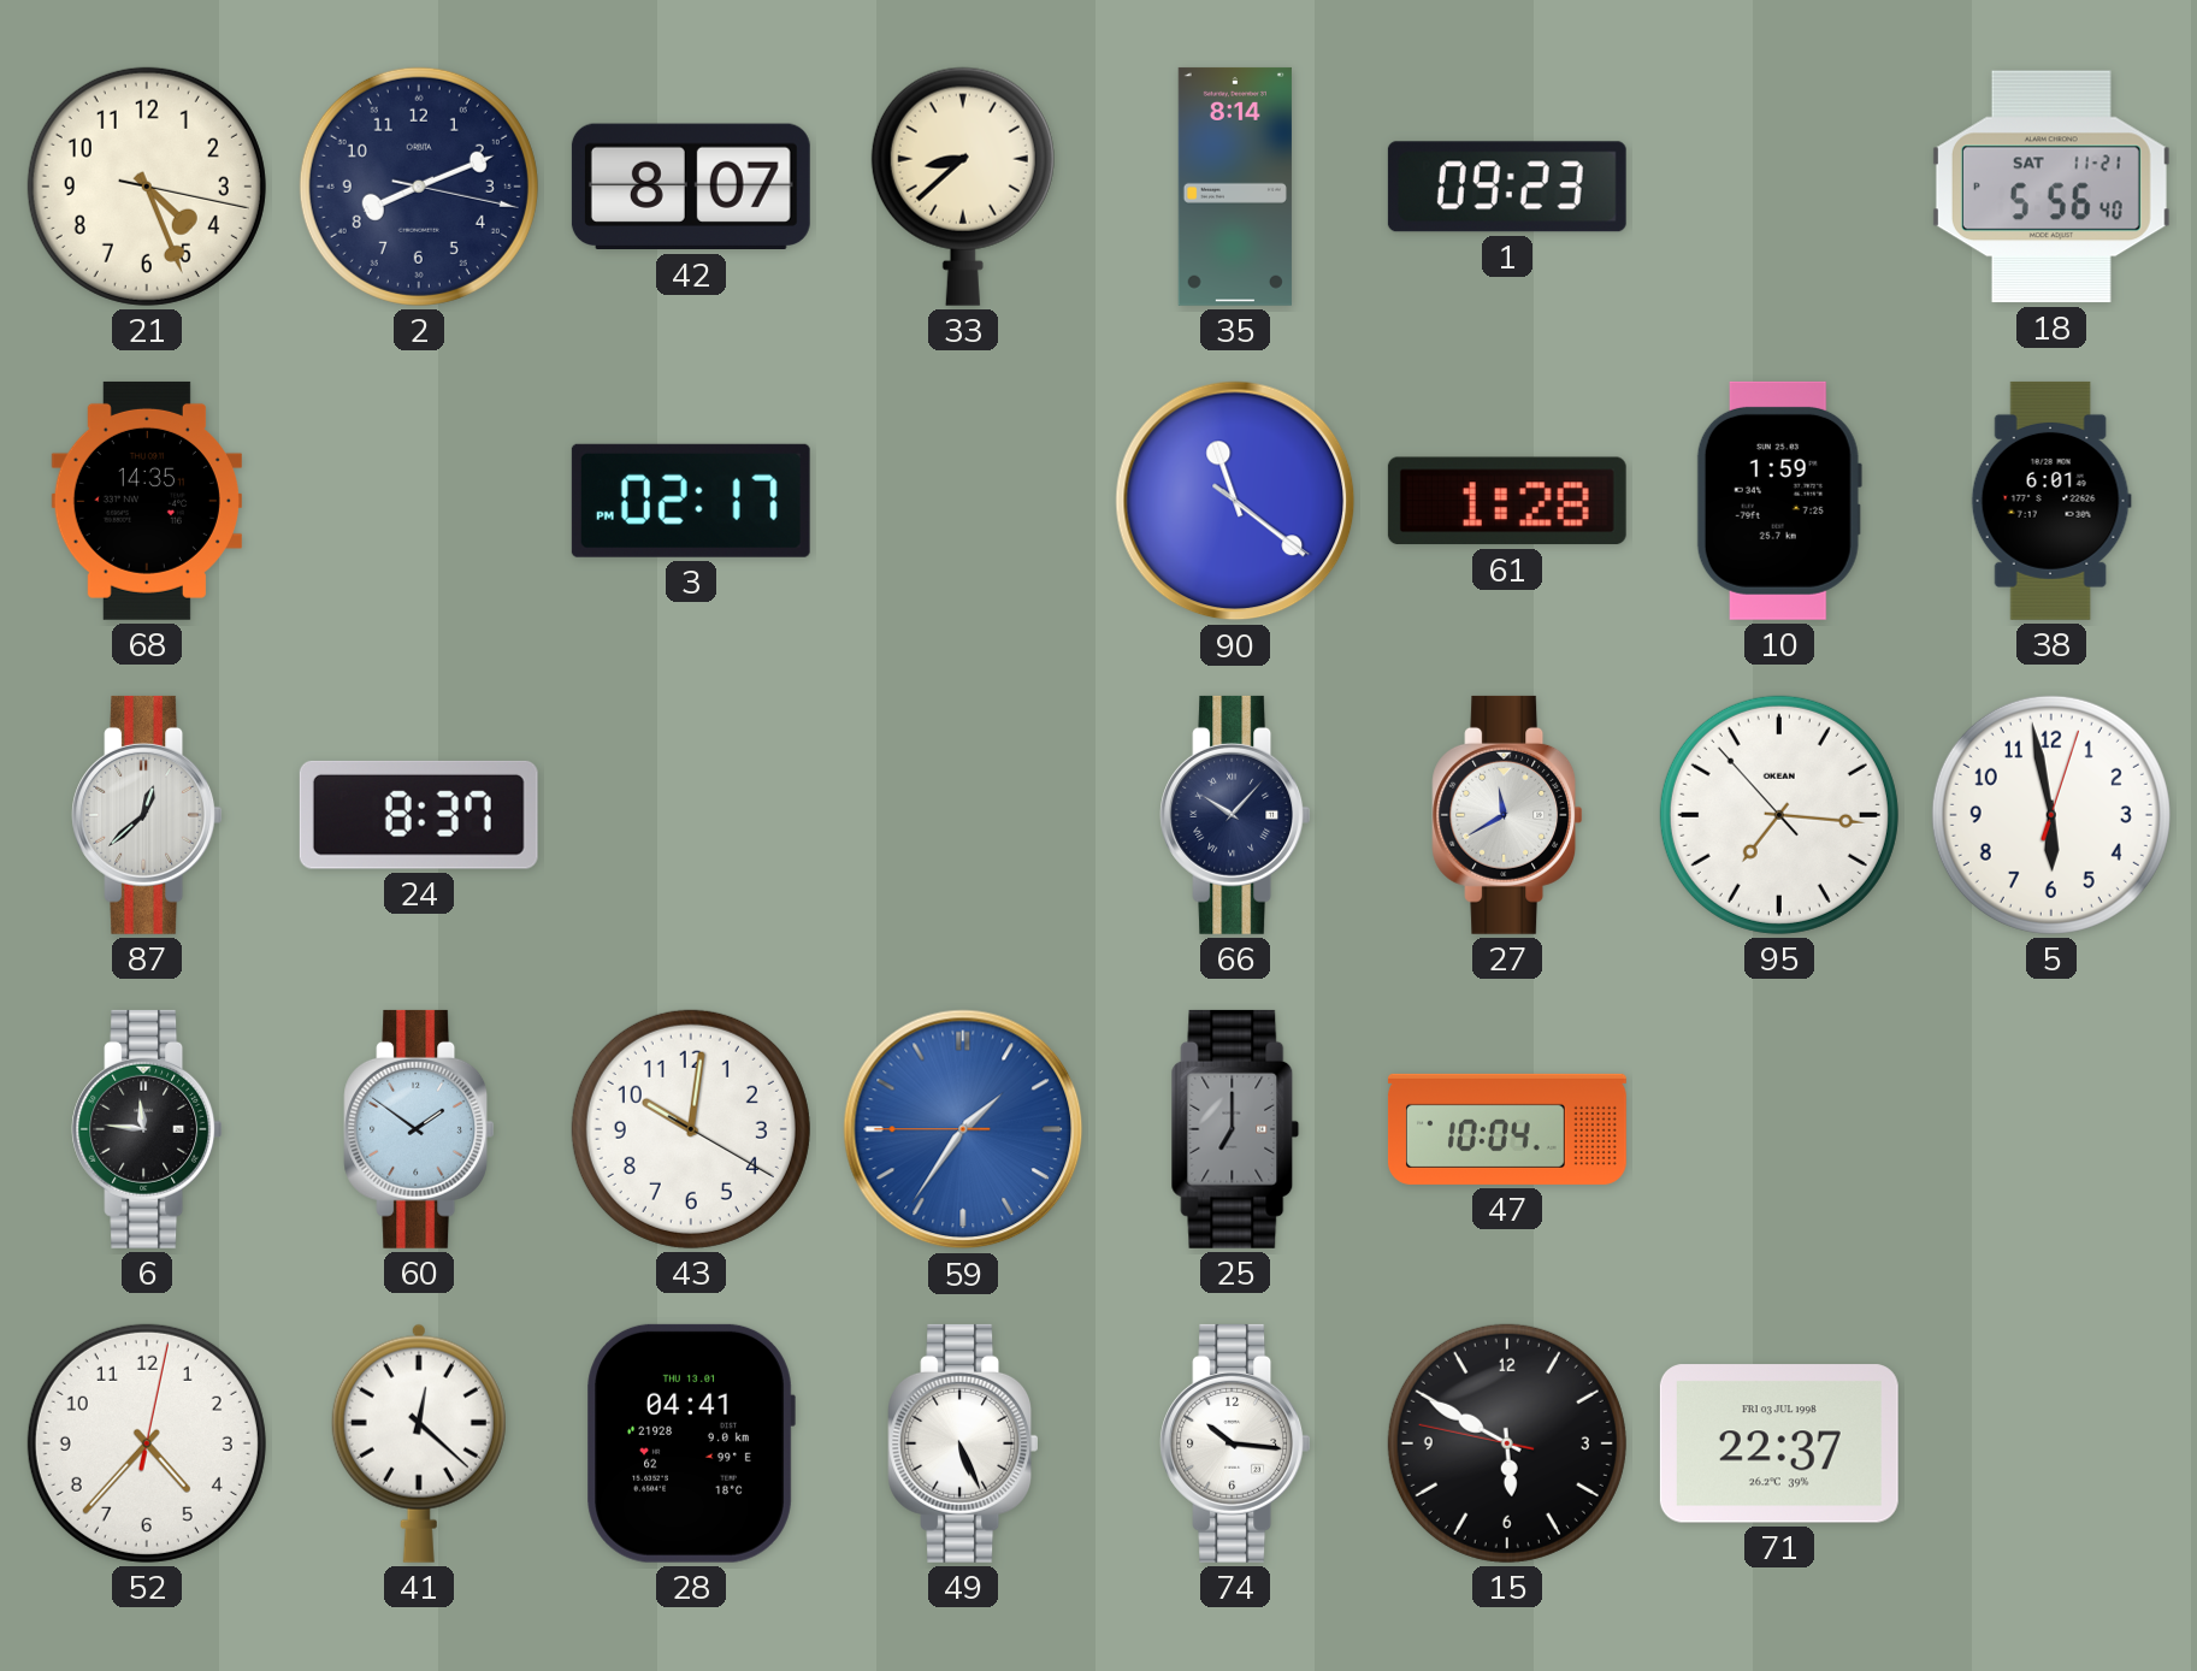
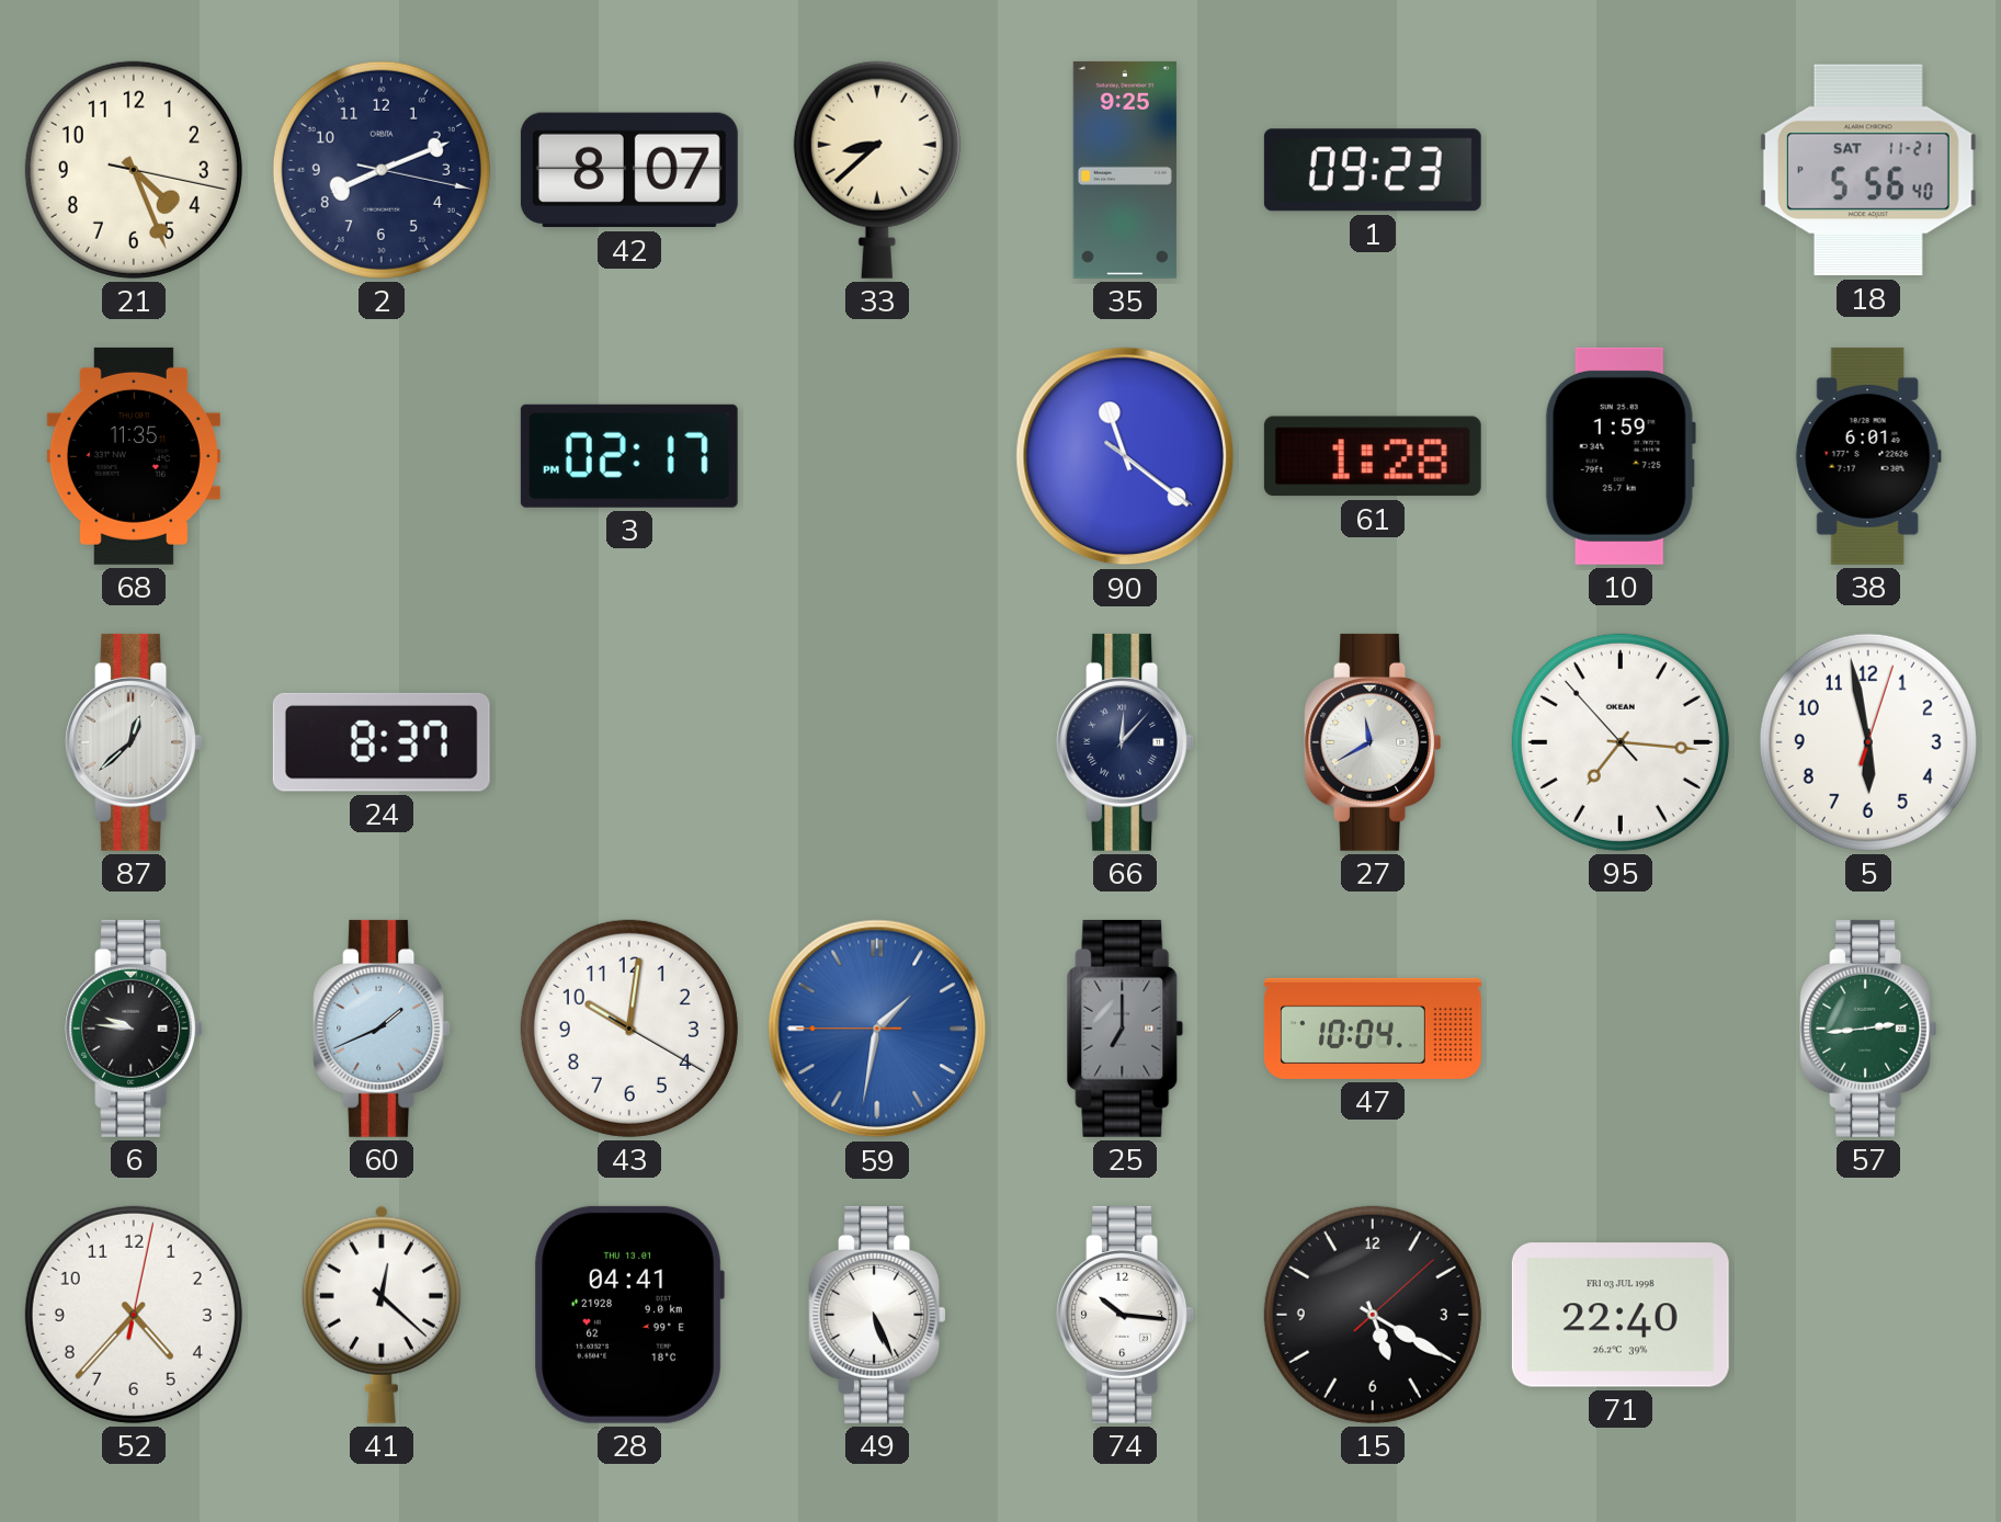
35: 8:14 -> 9:25
68: 14:35 -> 11:35
66: 10:07 -> 12:07
6: 11:46 -> 9:46
60: 1:51 -> 1:41
59: 1:35 -> 1:31
57: none -> 2:44
15: 5:49 -> 5:20
71: 22:37 -> 22:40
